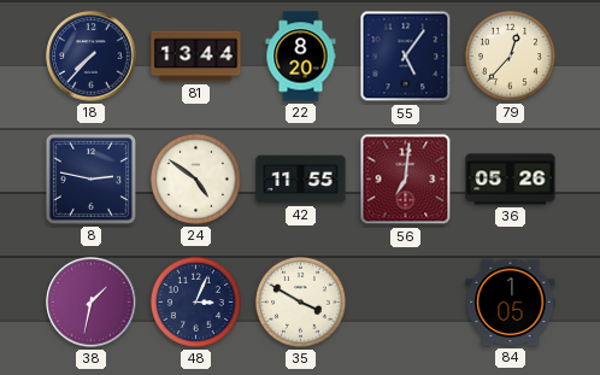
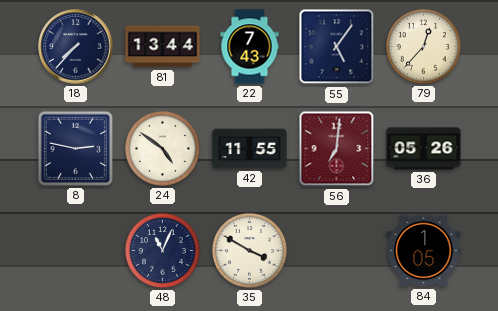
22: 8:20 -> 7:43
38: 1:32 -> none
48: 3:04 -> 11:04
